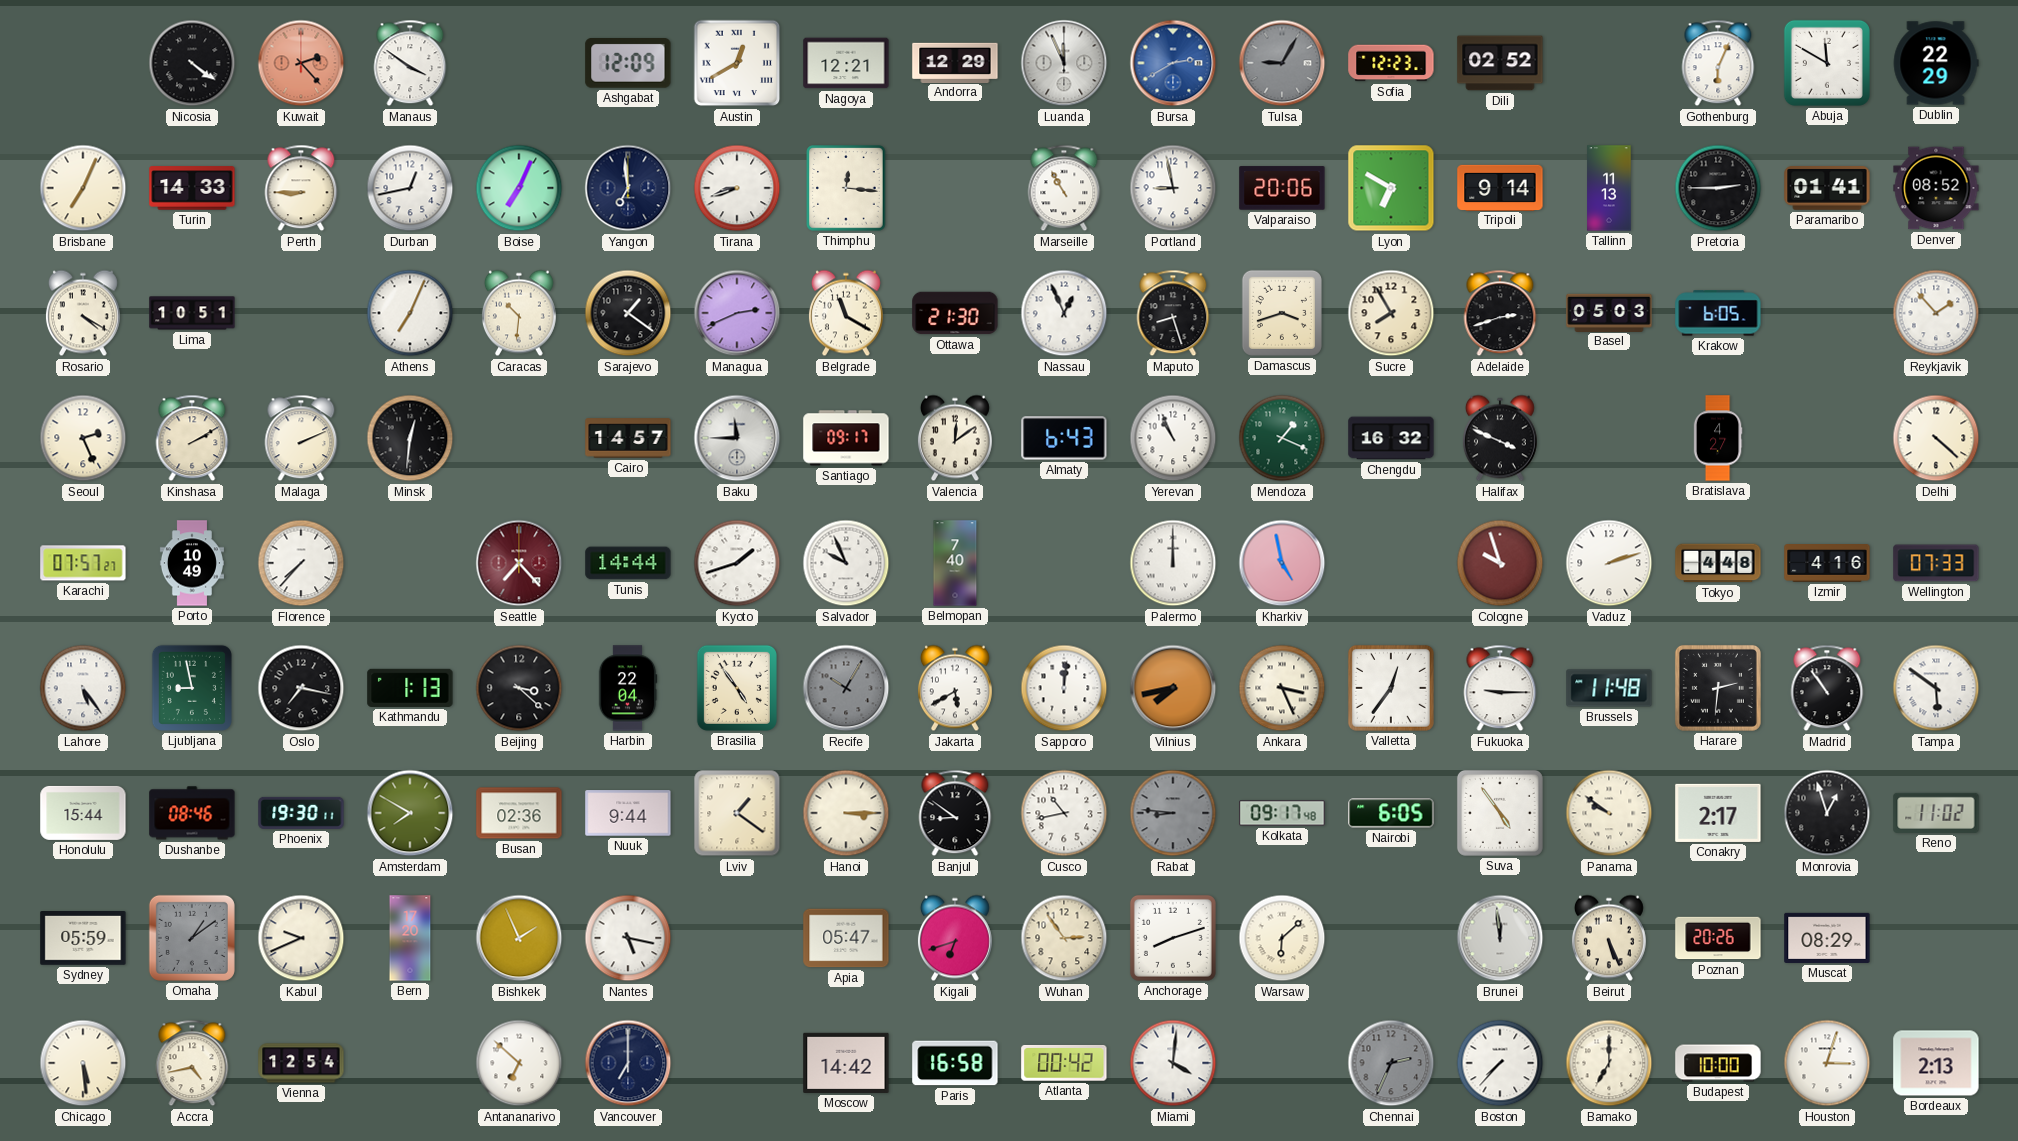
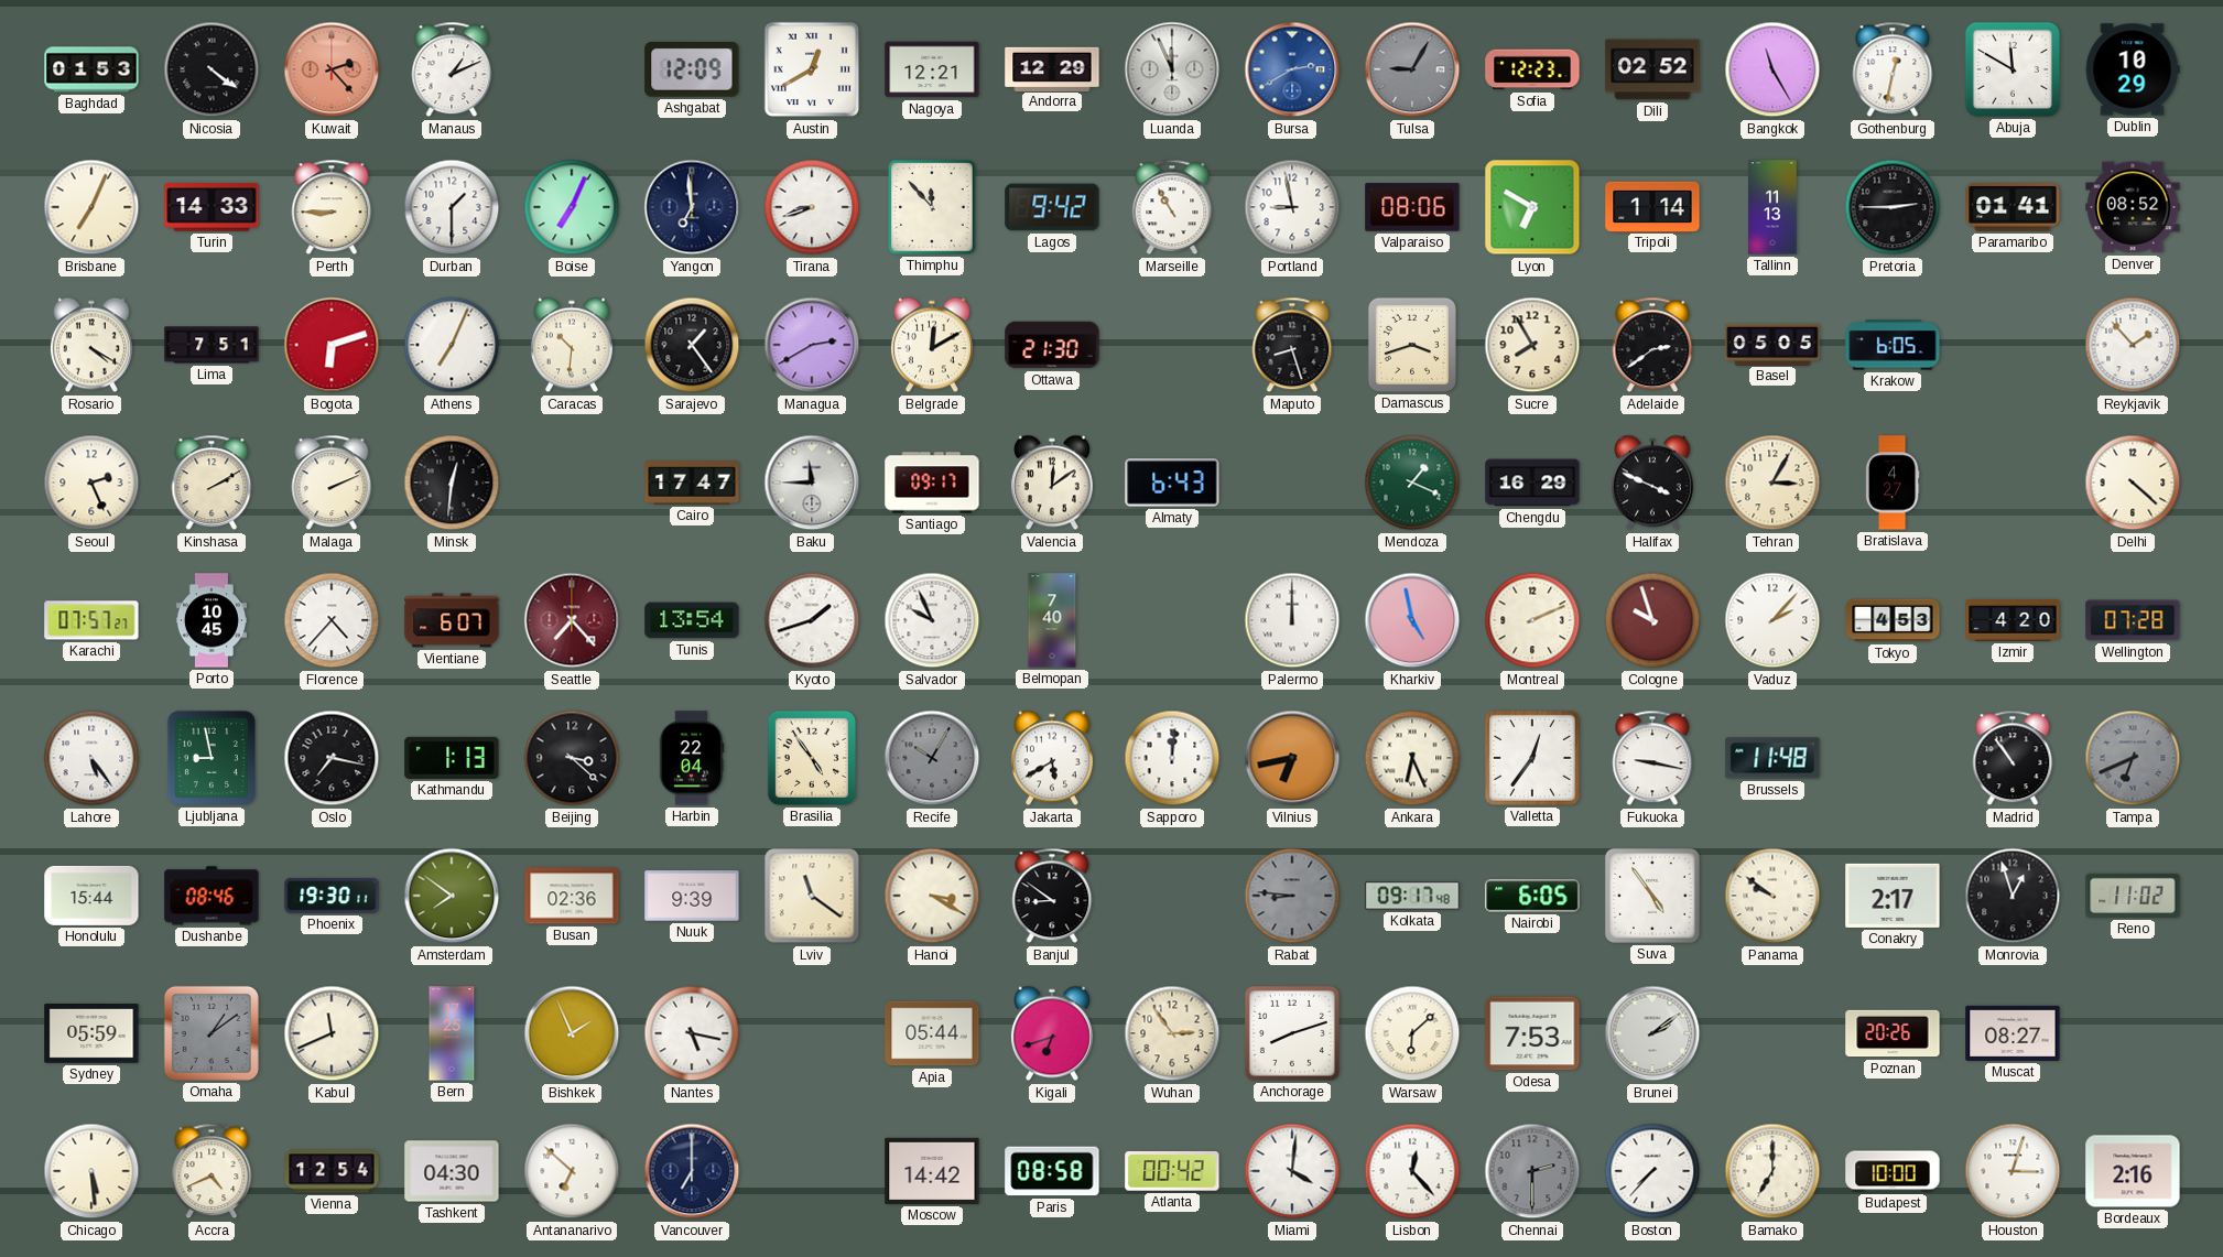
Baghdad: none -> 01:53
Manaus: 3:51 -> 1:11
Bangkok: none -> 11:25
Gothenburg: 6:04 -> 12:32
Dublin: 22:29 -> 10:29
Durban: 12:43 -> 1:30
Thimphu: 12:16 -> 11:53
Lagos: none -> 9:42
Valparaiso: 20:06 -> 08:06
Tripoli: 9:14 -> 1:14
Lima: 10:51 -> 7:51
Bogota: none -> 6:12
Sarajevo: 1:21 -> 1:24
Managua: 2:41 -> 2:40
Belgrade: 11:20 -> 12:10
Nassau: 12:56 -> none
Adelaide: 2:42 -> 2:39
Basel: 05:03 -> 05:05
Cairo: 14:57 -> 17:47
Yerevan: 10:56 -> none
Chengdu: 16:32 -> 16:29
Tehran: none -> 3:05
Porto: 10:49 -> 10:45
Florence: 7:37 -> 4:37
Vientiane: none -> 6:07
Tunis: 14:44 -> 13:54
Montreal: none -> 2:11
Vaduz: 2:12 -> 2:07
Tokyo: 4:48 -> 4:53
Izmir: 4:16 -> 4:20
Wellington: 07:33 -> 07:28
Vilnius: 7:43 -> 6:43
Ankara: 3:26 -> 6:26
Fukuoka: 9:15 -> 9:17
Harare: 2:31 -> none
Tampa: 5:51 -> 6:41
Tampa dial: white -> grey
Amsterdam: 7:50 -> 7:51
Nuuk: 9:44 -> 9:39
Lviv: 1:21 -> 11:21
Hanoi: 3:15 -> 3:20
Cusco: 10:43 -> none
Kabul: 9:41 -> 11:41
Bern: 17:20 -> 17:25
Apia: 05:47 -> 05:44
Odesa: none -> 7:53
Brunei: 11:59 -> 2:09
Beirut: 5:26 -> none
Muscat: 08:29 -> 08:27
Accra: 4:43 -> 4:41
Tashkent: none -> 04:30
Paris: 16:58 -> 08:58
Lisbon: none -> 12:23
Chennai: 2:34 -> 2:30
Bordeaux: 2:13 -> 2:16
